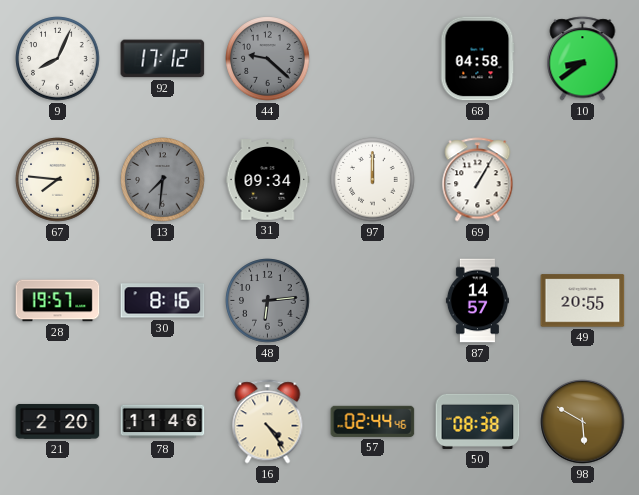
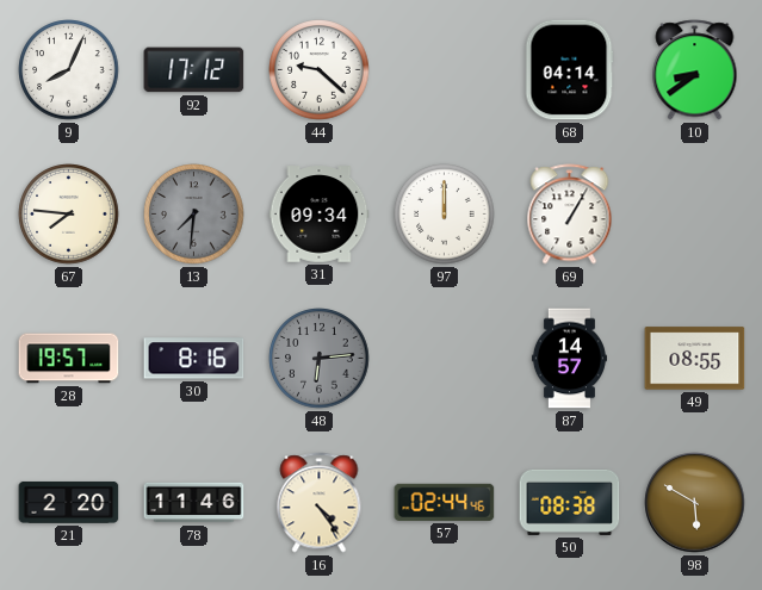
44 dial: grey -> white
68: 04:58 -> 04:14
49: 20:55 -> 08:55
